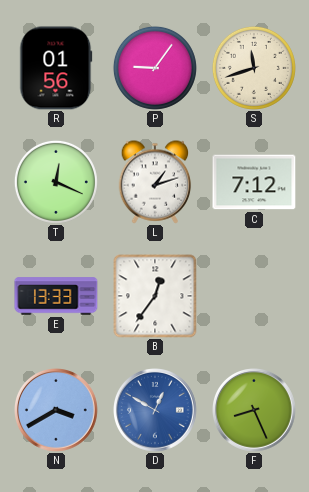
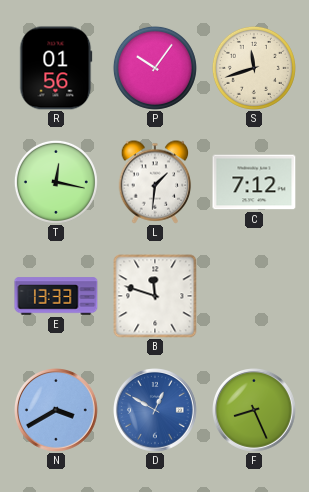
P: 9:06 -> 10:06
T: 12:19 -> 12:17
L: 1:12 -> 1:31
B: 12:36 -> 11:48
